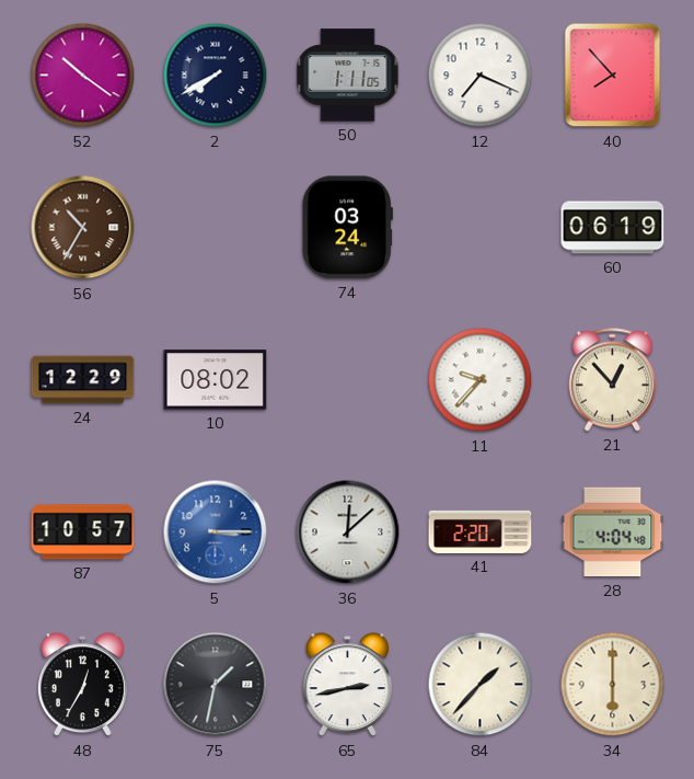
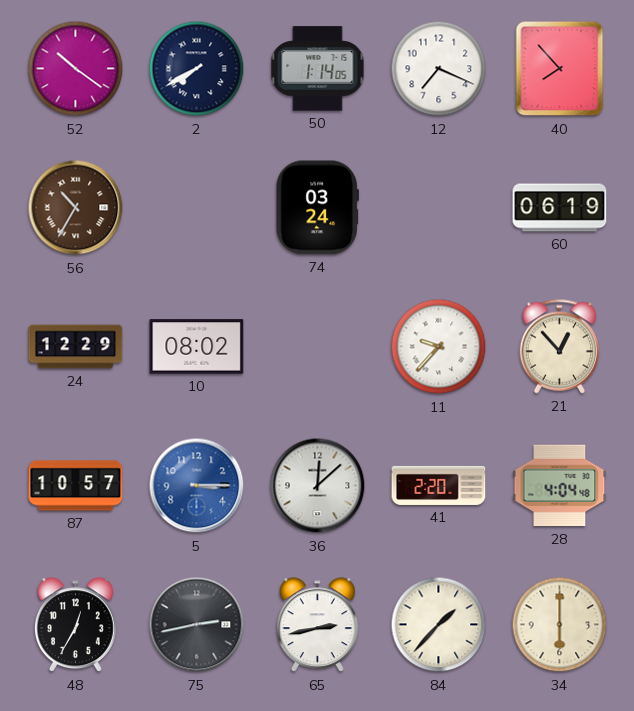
50: 1:11 -> 1:14
75: 1:32 -> 2:43
